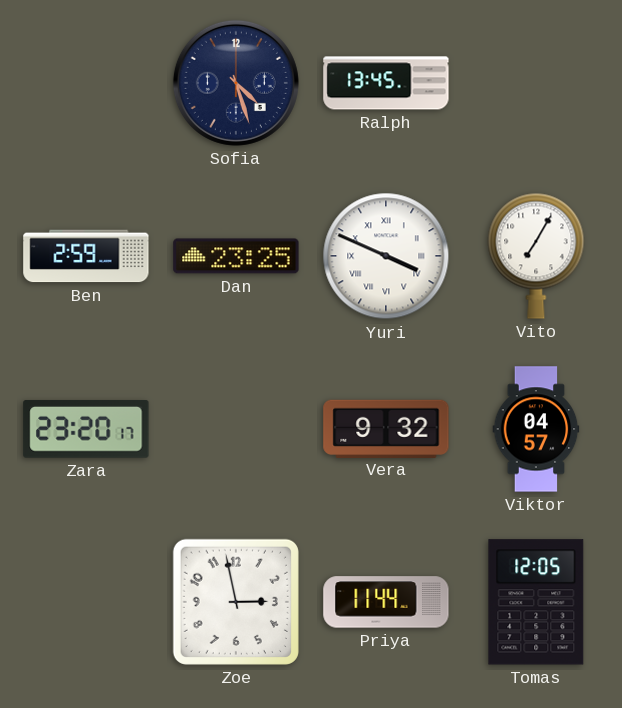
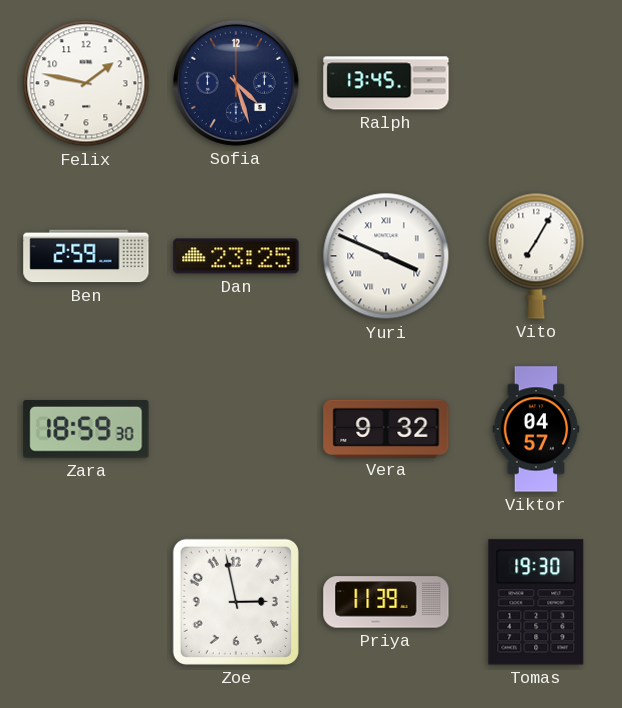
Felix: none -> 1:47
Zara: 23:20 -> 18:59
Priya: 11:44 -> 11:39
Tomas: 12:05 -> 19:30
